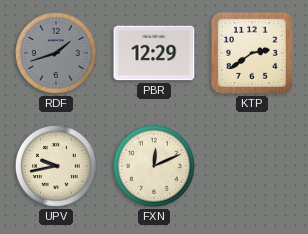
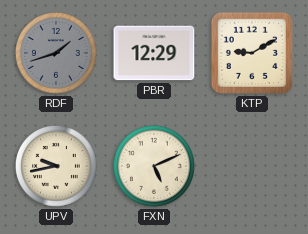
KTP: 2:39 -> 9:10
FXN: 12:11 -> 5:11
